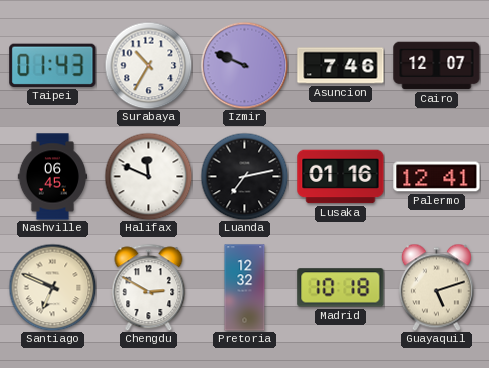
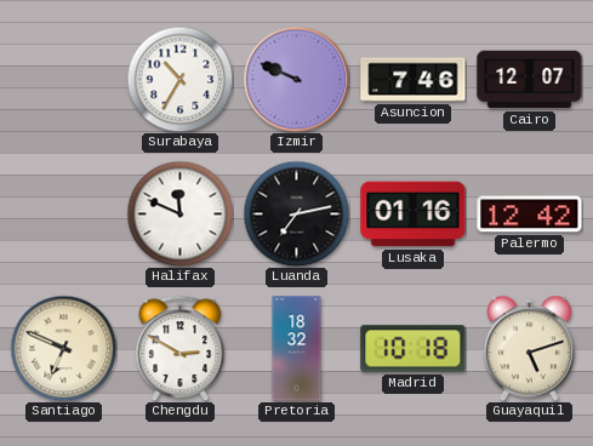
Taipei: 01:43 -> none
Nashville: 06:45 -> none
Palermo: 12:41 -> 12:42
Pretoria: 12:32 -> 18:32
